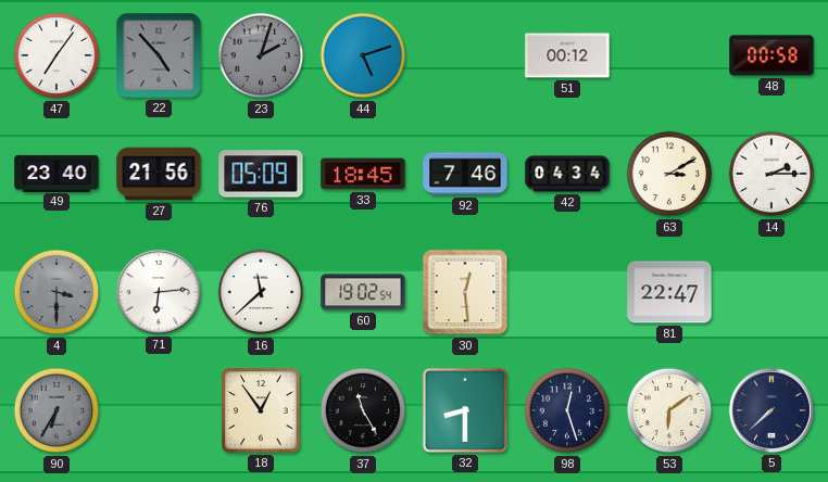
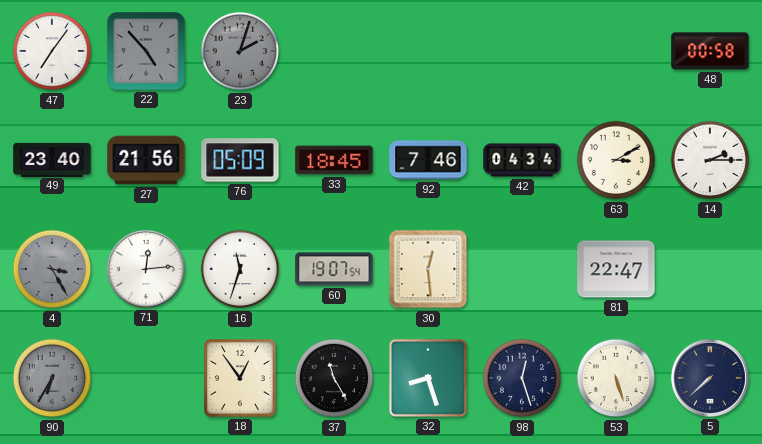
44: 5:12 -> none
51: 00:12 -> none
4: 3:30 -> 3:25
71: 6:14 -> 12:14
16: 11:38 -> 11:33
60: 19:02 -> 19:07
32: 8:30 -> 8:27
53: 6:09 -> 5:27
